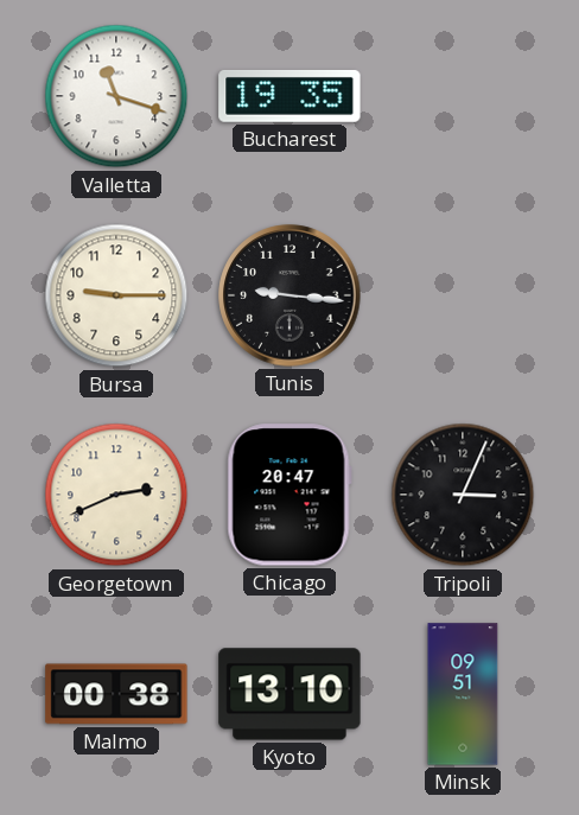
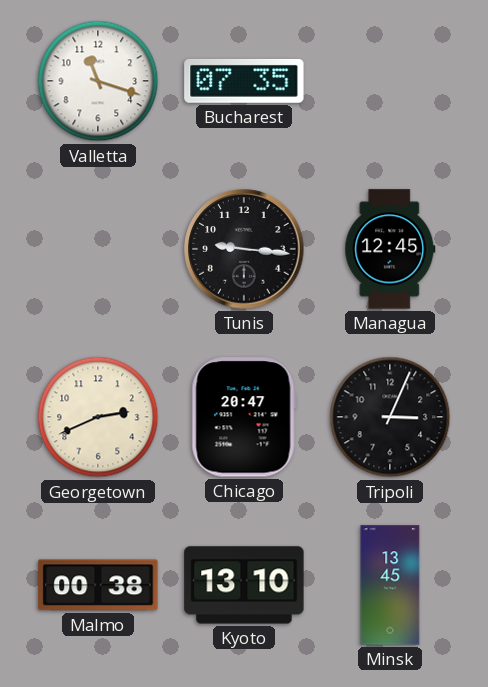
Bucharest: 19:35 -> 07:35
Bursa: 9:15 -> none
Managua: none -> 12:45
Minsk: 09:51 -> 13:45
